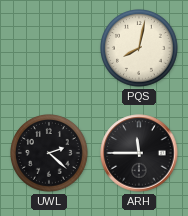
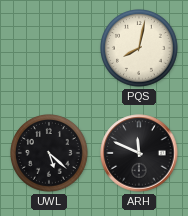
UWL: 2:22 -> 5:22
ARH: 11:45 -> 11:49
